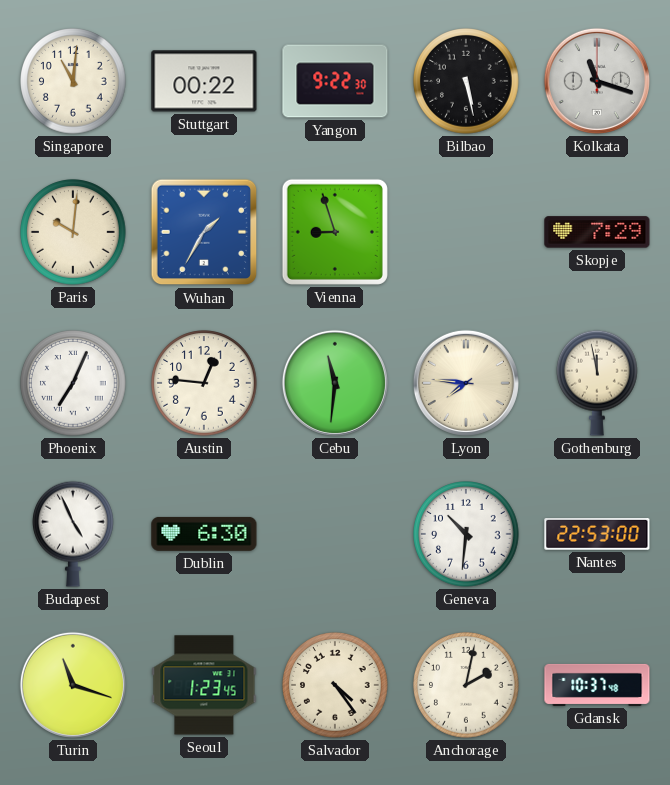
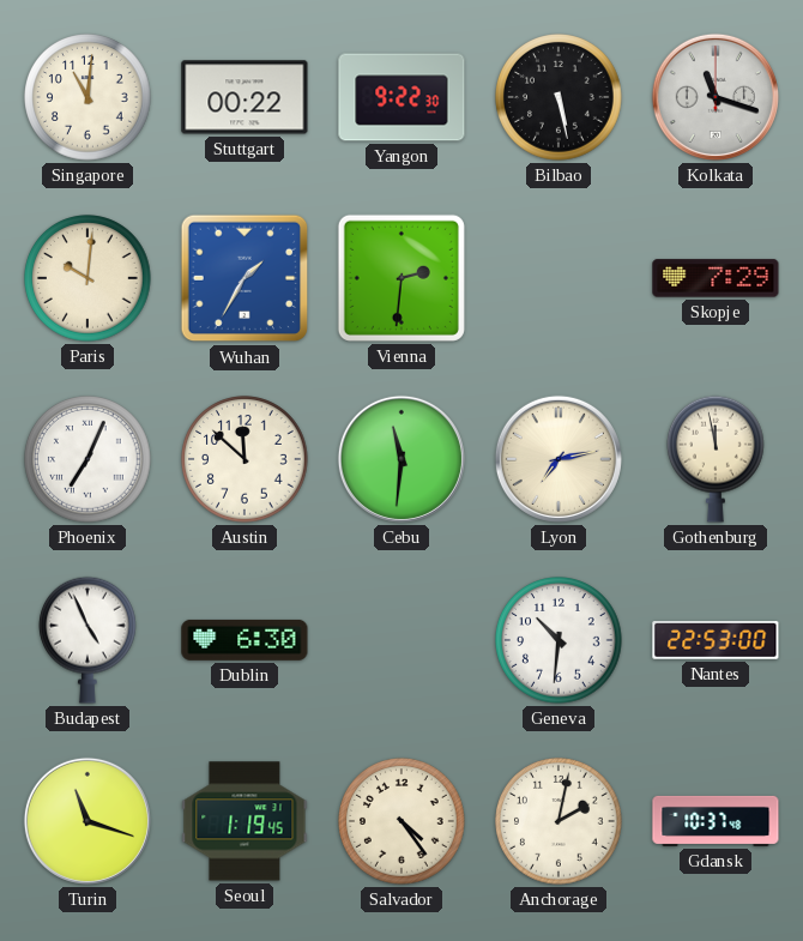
Vienna: 8:57 -> 2:31
Austin: 12:46 -> 11:52
Lyon: 7:46 -> 7:13
Seoul: 1:23 -> 1:19
